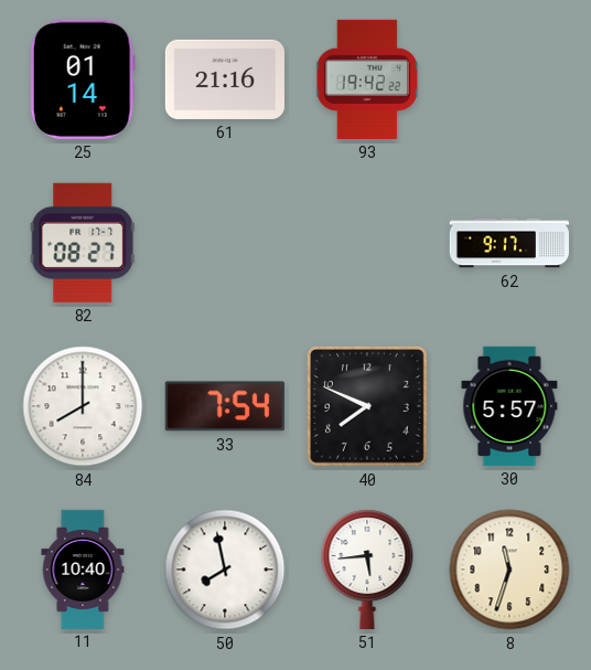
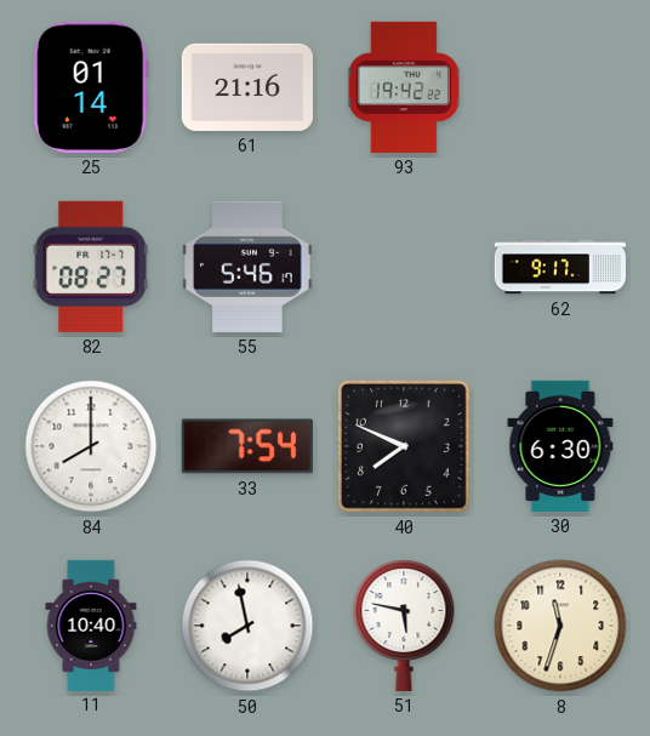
55: none -> 5:46
30: 5:57 -> 6:30
51: 5:44 -> 5:47
